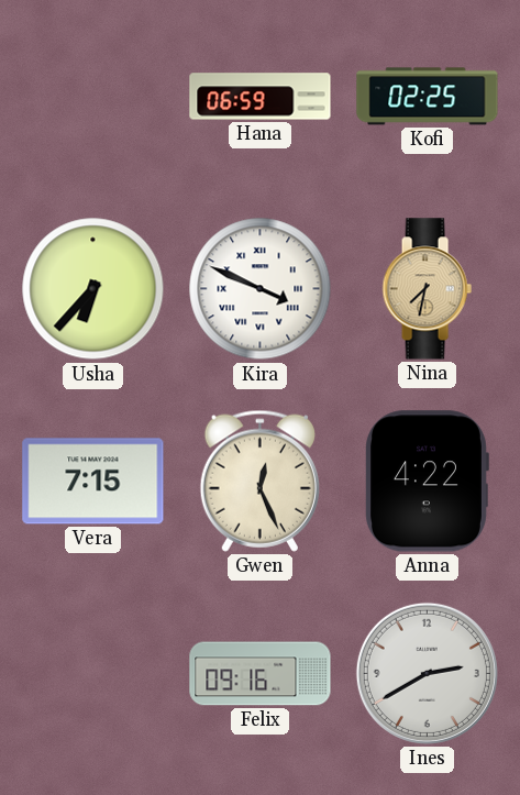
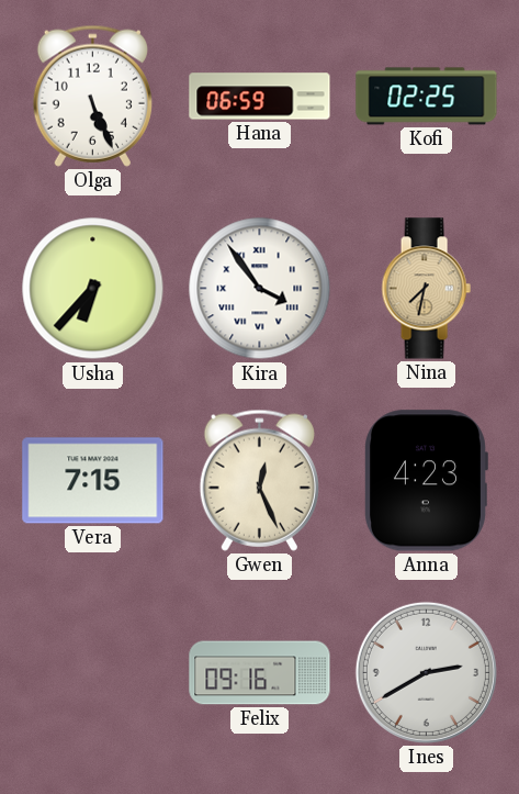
Olga: none -> 5:26
Kira: 3:49 -> 3:54
Anna: 4:22 -> 4:23
